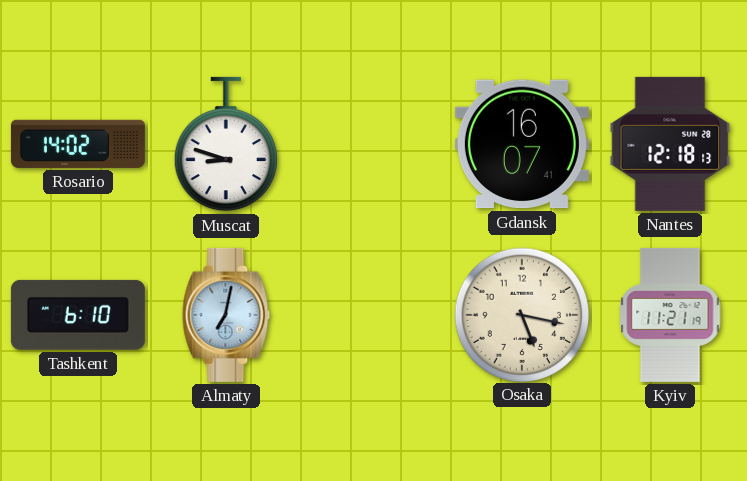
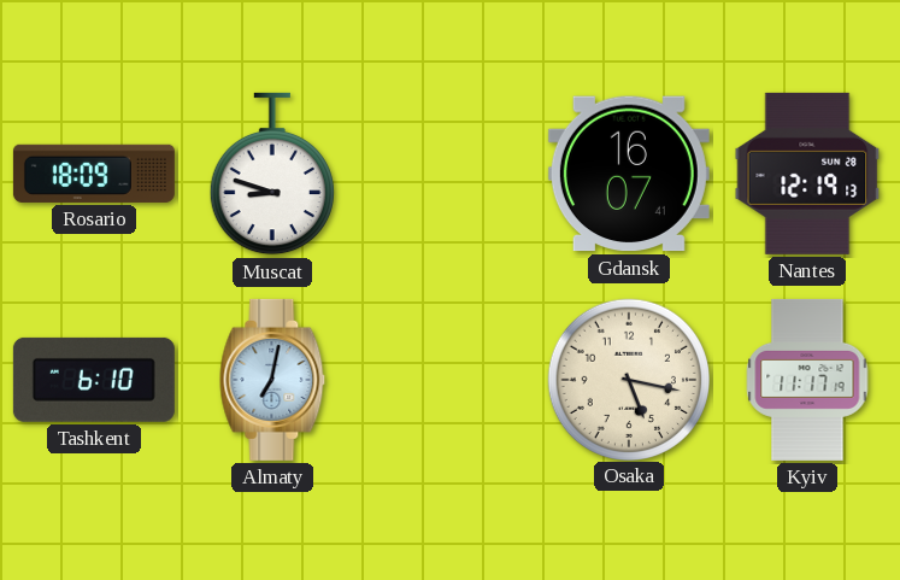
Rosario: 14:02 -> 18:09
Nantes: 12:18 -> 12:19
Kyiv: 11:21 -> 11:17
